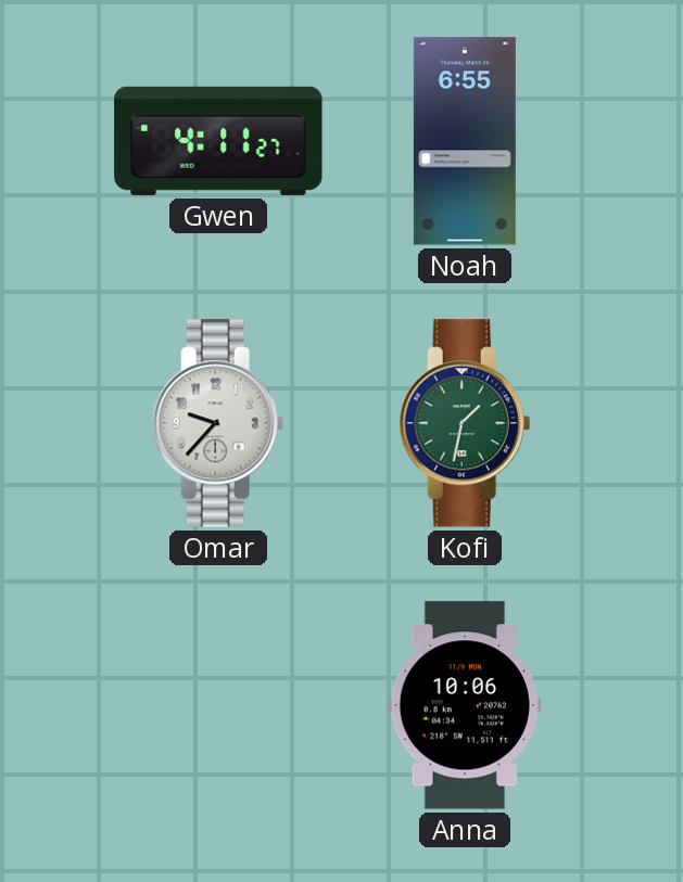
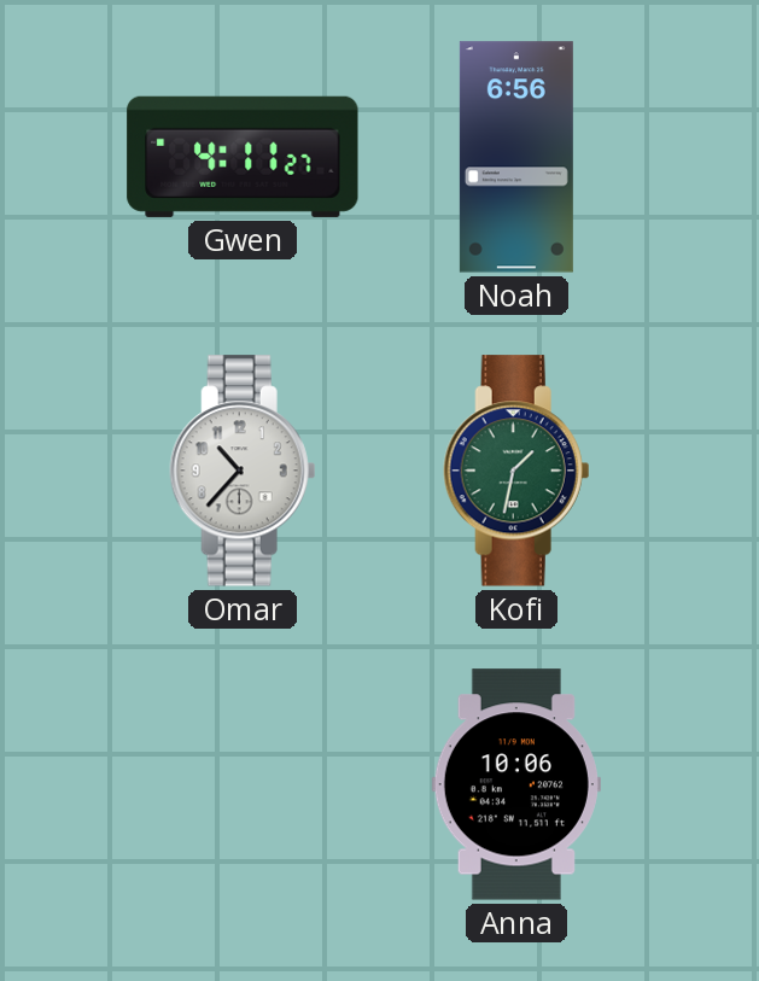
Noah: 6:55 -> 6:56
Omar: 9:37 -> 10:37
